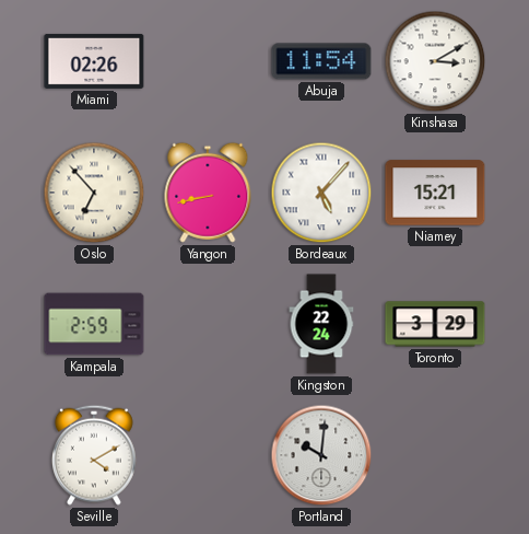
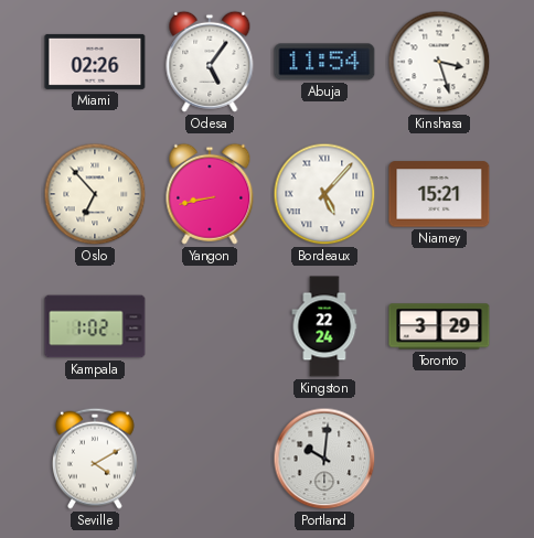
Odesa: none -> 5:06
Kinshasa: 3:10 -> 3:27
Kampala: 2:59 -> 1:02
